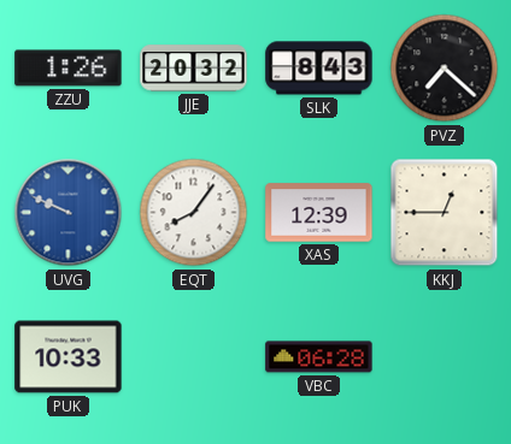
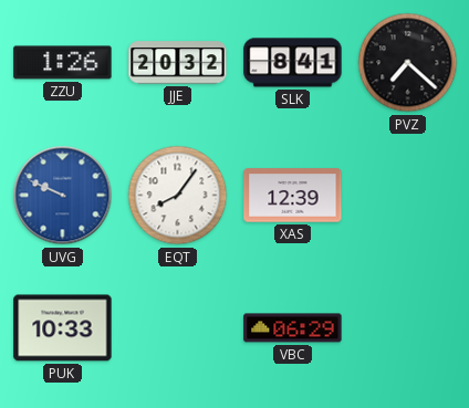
SLK: 8:43 -> 8:41
KKJ: 12:45 -> none
VBC: 06:28 -> 06:29
